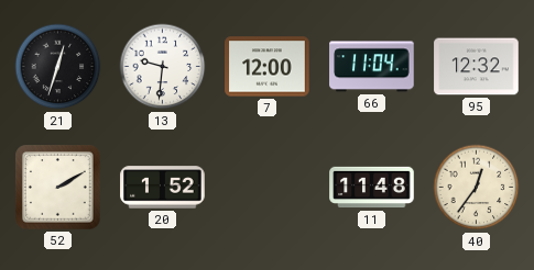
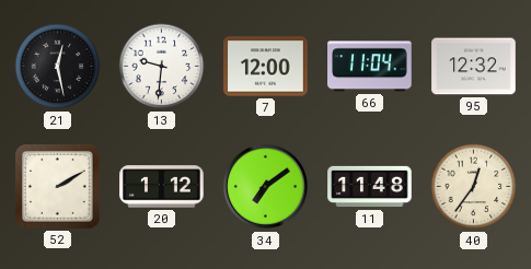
21: 12:33 -> 12:28
20: 1:52 -> 1:12
34: none -> 7:09
